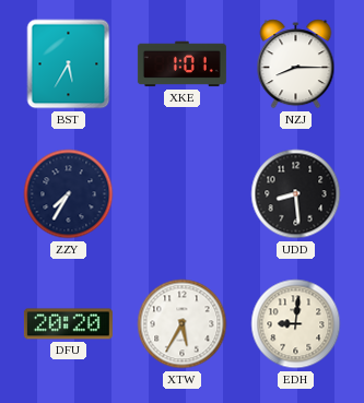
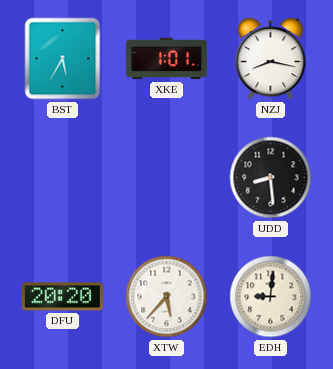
NZJ: 8:15 -> 8:17
ZZY: 7:35 -> none
XTW: 5:35 -> 5:37
